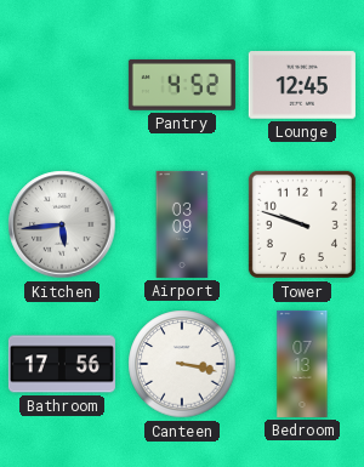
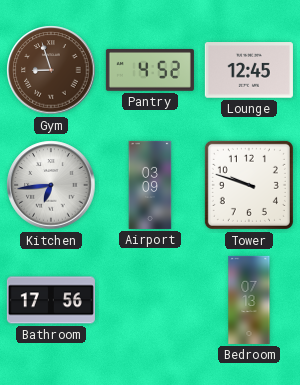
Gym: none -> 8:57
Kitchen: 5:44 -> 6:44
Canteen: 3:17 -> none
